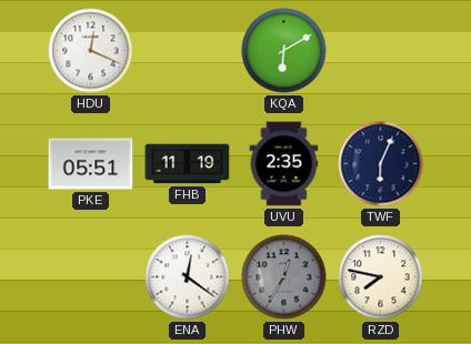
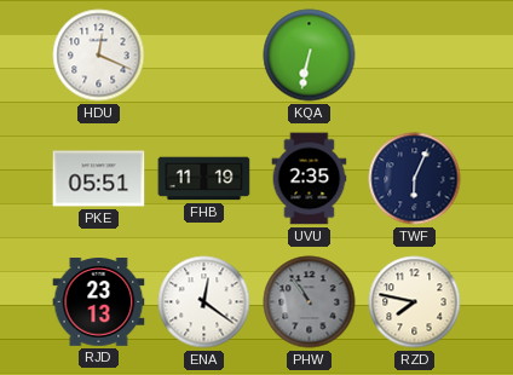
KQA: 6:10 -> 6:32
RJD: none -> 23:13
PHW: 12:35 -> 10:54
